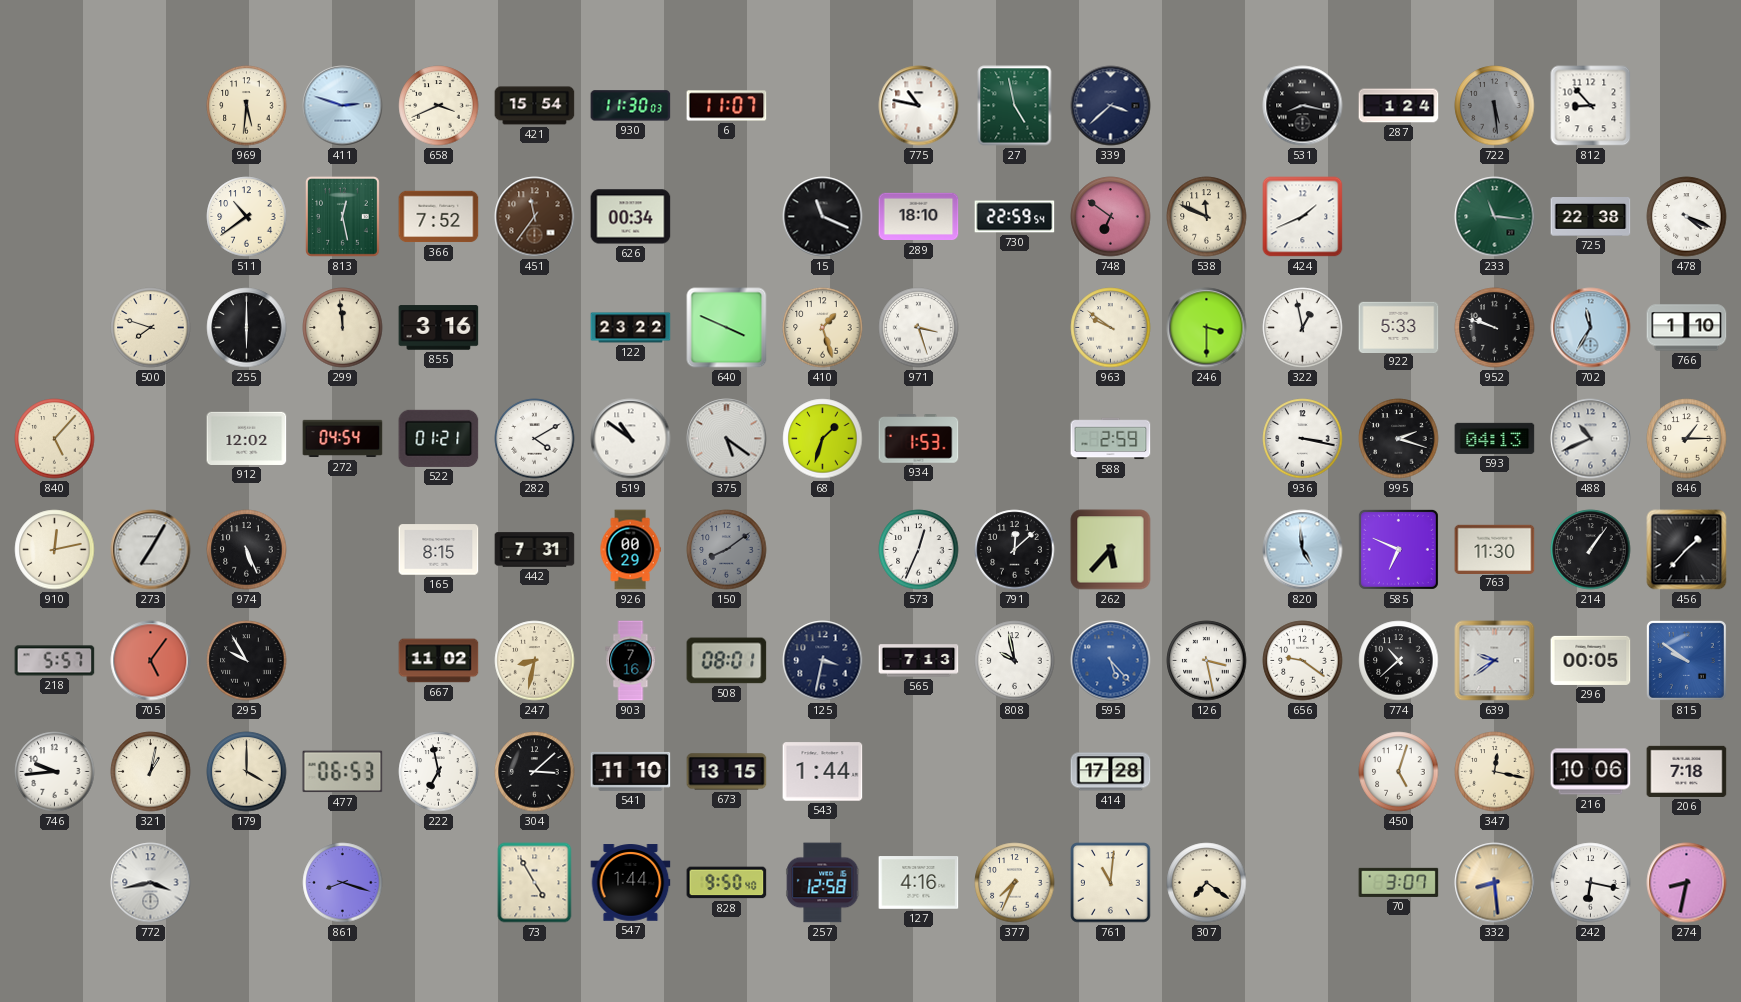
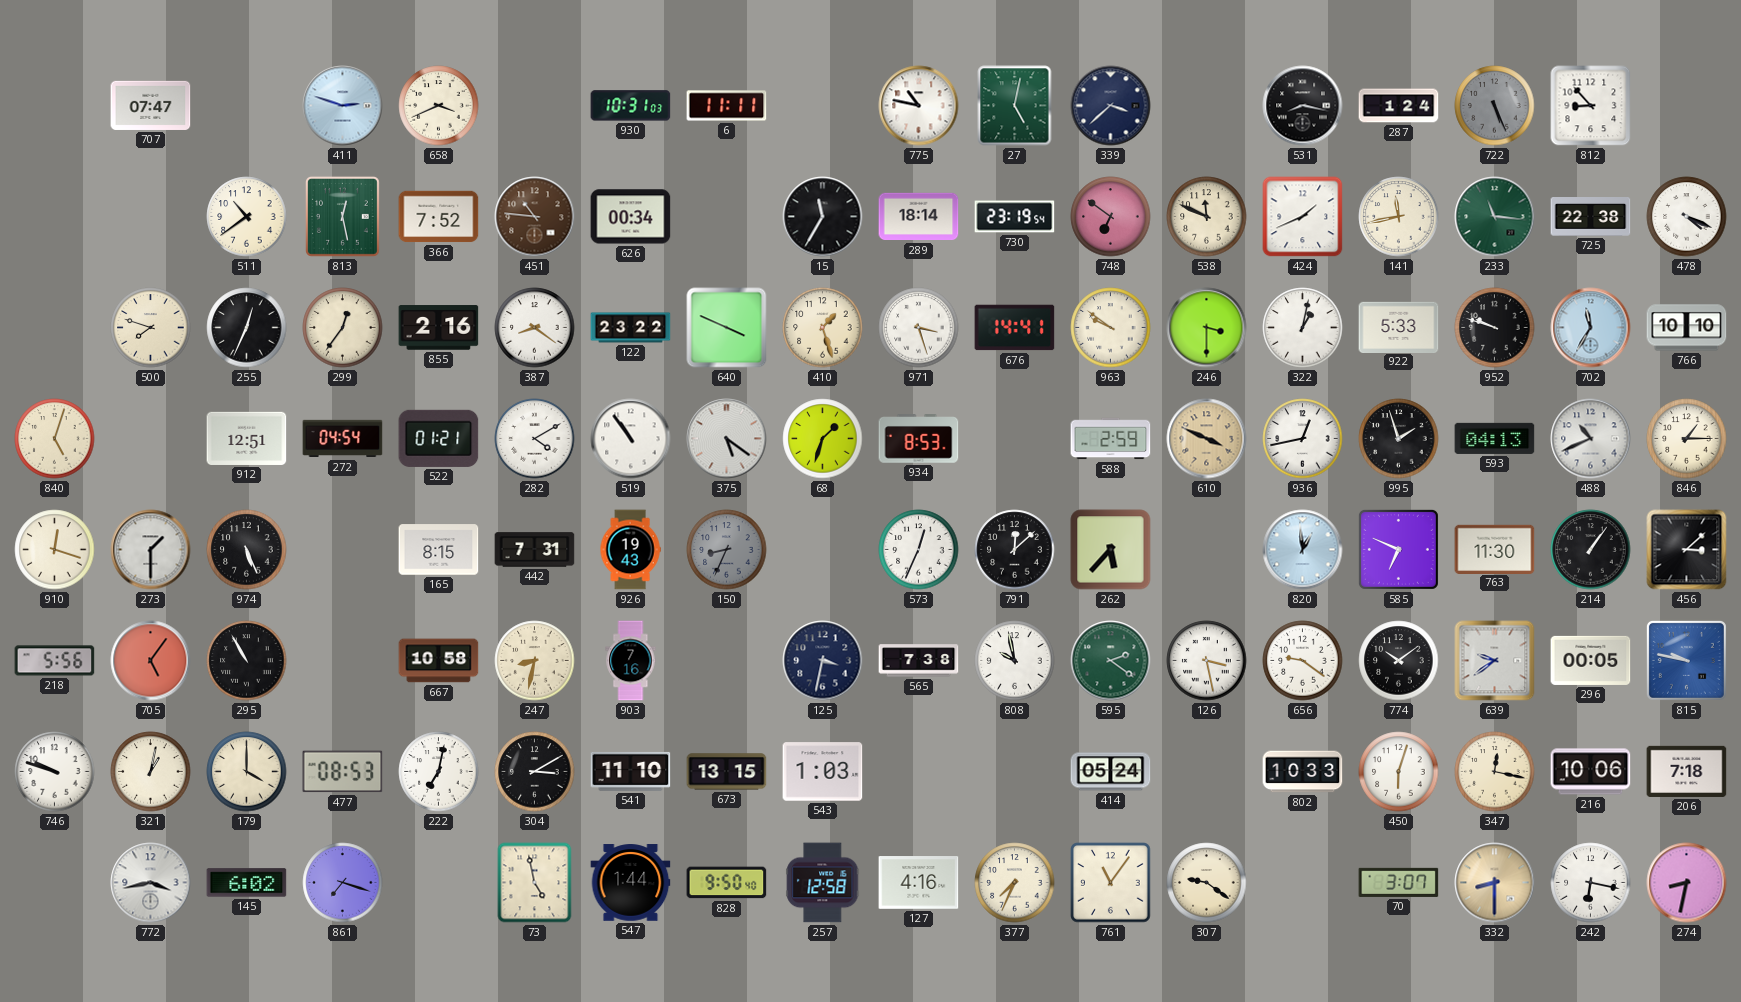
707: none -> 07:47
969: 5:31 -> none
421: 15:54 -> none
930: 11:30 -> 10:31
6: 11:07 -> 11:11
27: 4:58 -> 5:02
722: 5:29 -> 5:26
451: 11:36 -> 10:46
15: 11:19 -> 11:35
289: 18:10 -> 18:14
730: 22:59 -> 23:19
141: none -> 11:43
255: 6:00 -> 12:34
299: 11:59 -> 12:36
855: 3:16 -> 2:16
387: none -> 8:21
676: none -> 14:41
322: 12:58 -> 1:02
766: 1:10 -> 10:10
840: 5:07 -> 5:03
912: 12:02 -> 12:51
519: 10:51 -> 10:54
934: 1:53 -> 8:53
610: none -> 3:49
936: 3:17 -> 12:43
995: 2:18 -> 1:57
910: 12:13 -> 12:18
273: 7:05 -> 1:30
926: 00:29 -> 19:43
150: 8:09 -> 8:34
820: 4:59 -> 12:59
456: 1:37 -> 3:08
218: 5:57 -> 5:56
295: 9:55 -> 10:55
667: 11:02 -> 10:58
508: 08:01 -> none
565: 7:13 -> 7:38
595: 5:23 -> 2:21
595 dial: blue -> green
774: 10:38 -> 10:09
815: 9:51 -> 9:47
746: 9:44 -> 9:48
477: 06:53 -> 08:53
222: 6:58 -> 7:02
304: 3:08 -> 3:10
543: 1:44 -> 1:03
414: 17:28 -> 05:24
802: none -> 10:33
450: 5:03 -> 6:03
145: none -> 6:02
861: 8:18 -> 7:18
73: 4:55 -> 4:58
761: 11:01 -> 11:06
307: 7:21 -> 9:21
332: 8:29 -> 8:30
